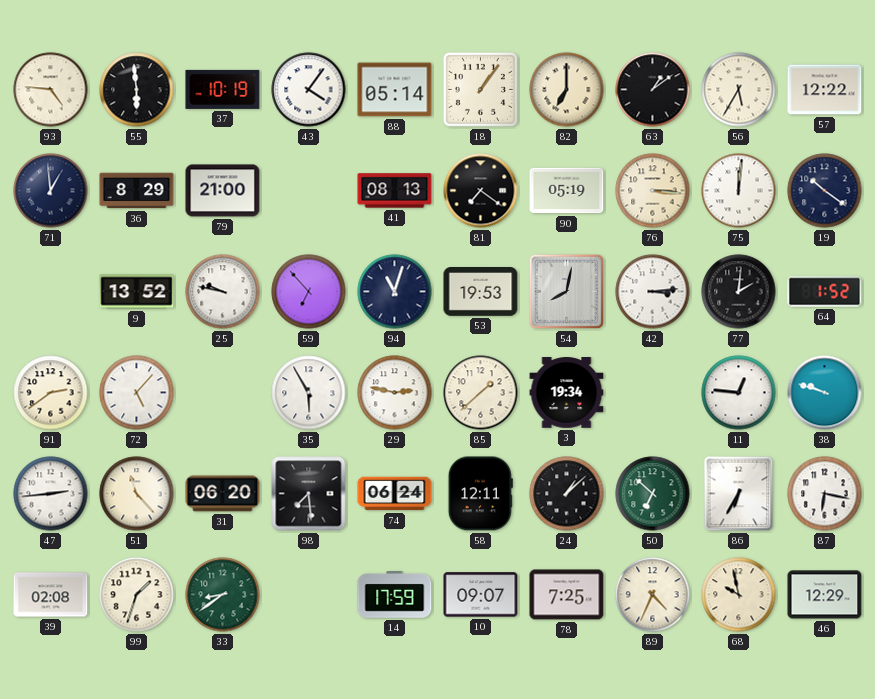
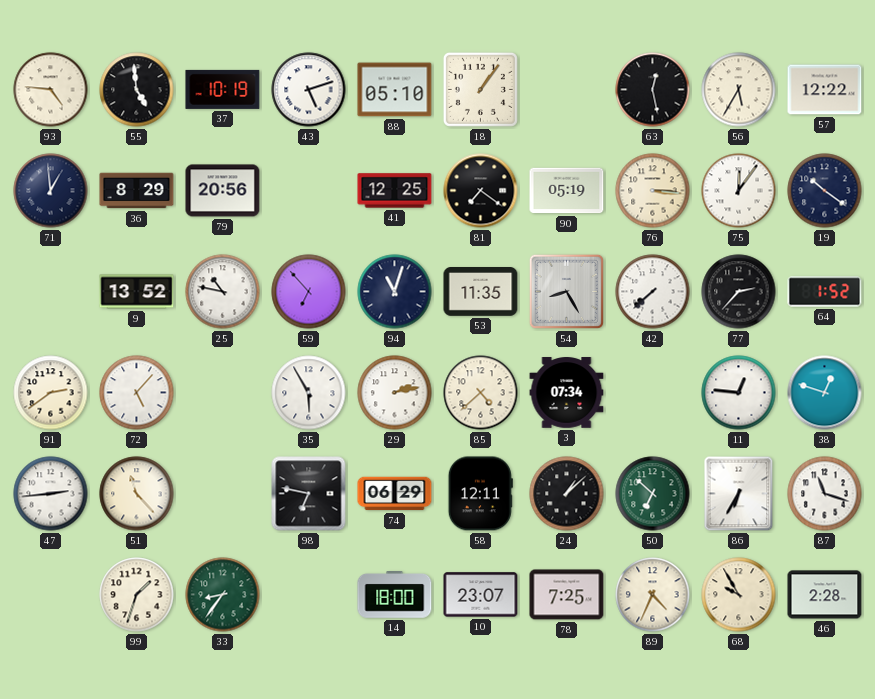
55: 5:59 -> 4:59
43: 4:06 -> 5:12
88: 05:14 -> 05:10
82: 7:00 -> none
63: 1:09 -> 12:28
79: 21:00 -> 20:56
41: 08:13 -> 12:25
75: 12:01 -> 12:06
25: 9:47 -> 10:47
53: 19:53 -> 11:35
54: 8:02 -> 8:25
42: 3:14 -> 7:38
77: 2:01 -> 2:37
29: 2:47 -> 2:13
85: 1:38 -> 4:38
3: 19:34 -> 07:34
38: 9:48 -> 12:48
31: 06:20 -> none
98: 7:29 -> 6:47
74: 06:24 -> 06:29
87: 6:17 -> 11:18
39: 02:08 -> none
33: 8:39 -> 8:36
14: 17:59 -> 18:00
10: 09:07 -> 23:07
68: 9:58 -> 9:55
46: 12:29 -> 2:28
